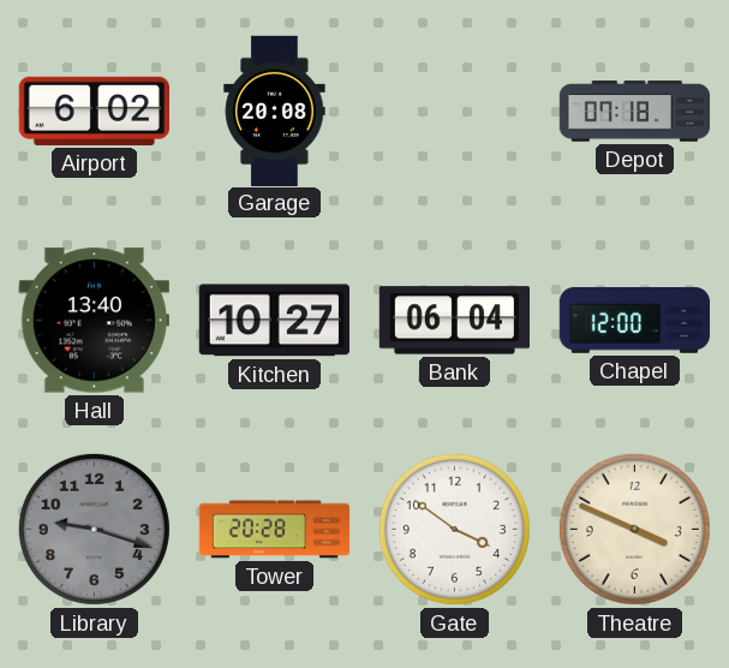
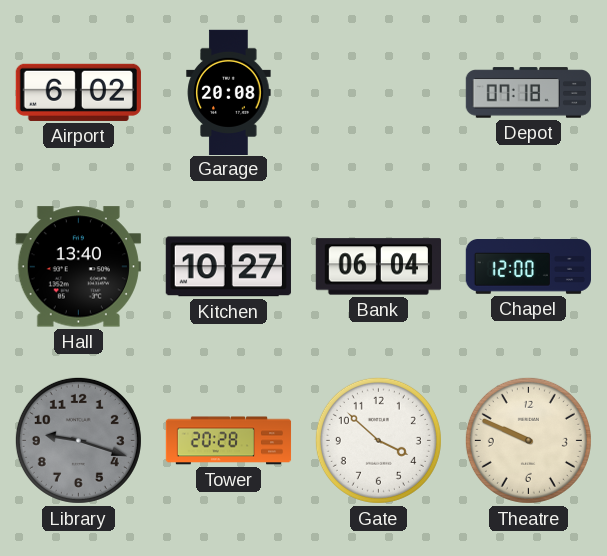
Gate: 3:51 -> 3:52
Theatre: 3:49 -> 9:49
